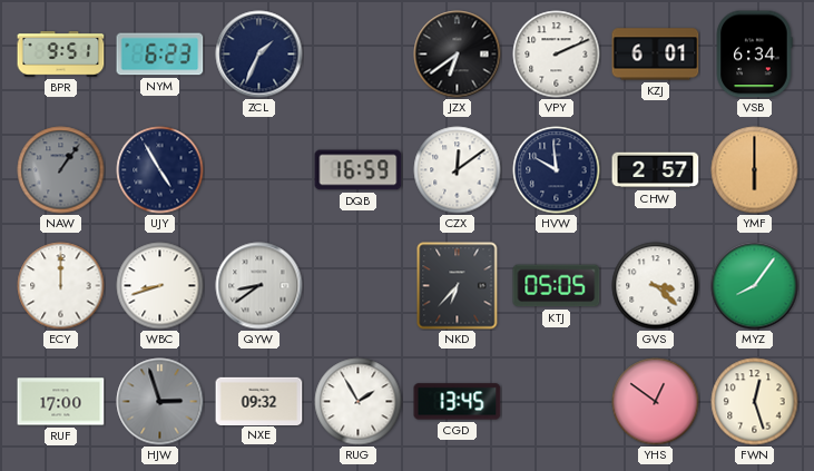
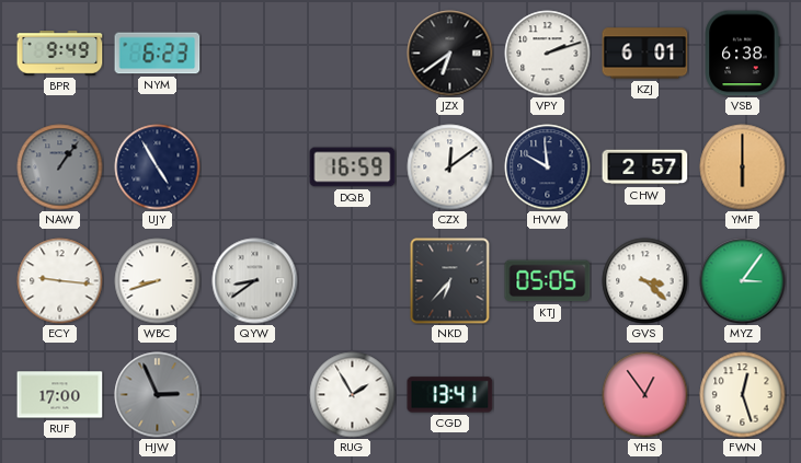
BPR: 9:51 -> 9:49
ZCL: 1:34 -> none
VPY: 2:11 -> 2:12
VSB: 6:34 -> 6:38
ECY: 12:00 -> 9:16
MYZ: 8:06 -> 3:06
HJW: 2:57 -> 2:56
NXE: 09:32 -> none
CGD: 13:45 -> 13:41
YHS: 12:51 -> 12:54
